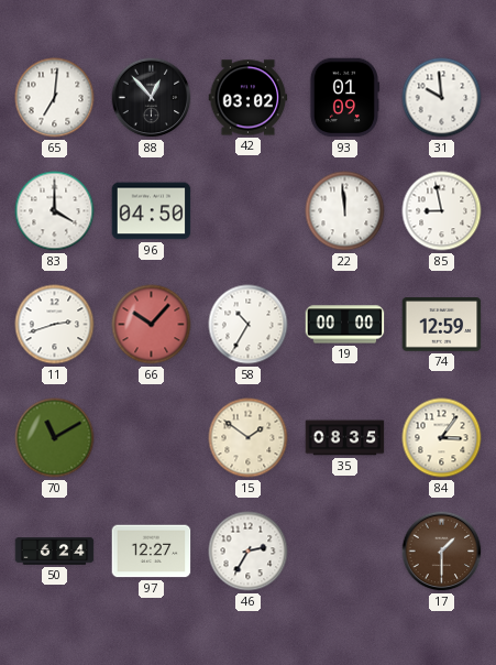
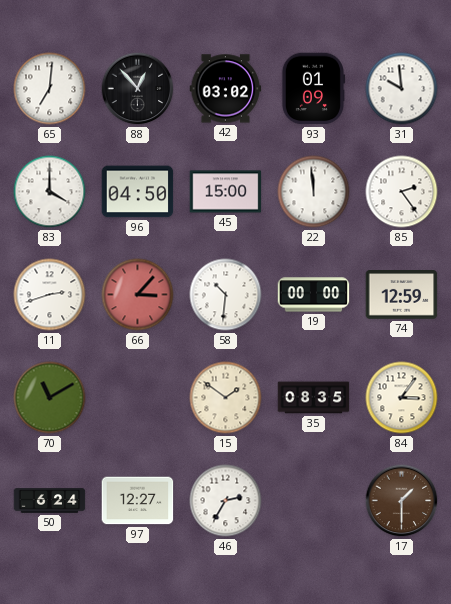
45: none -> 15:00
85: 8:58 -> 2:24
66: 10:07 -> 3:07
58: 10:35 -> 10:31
